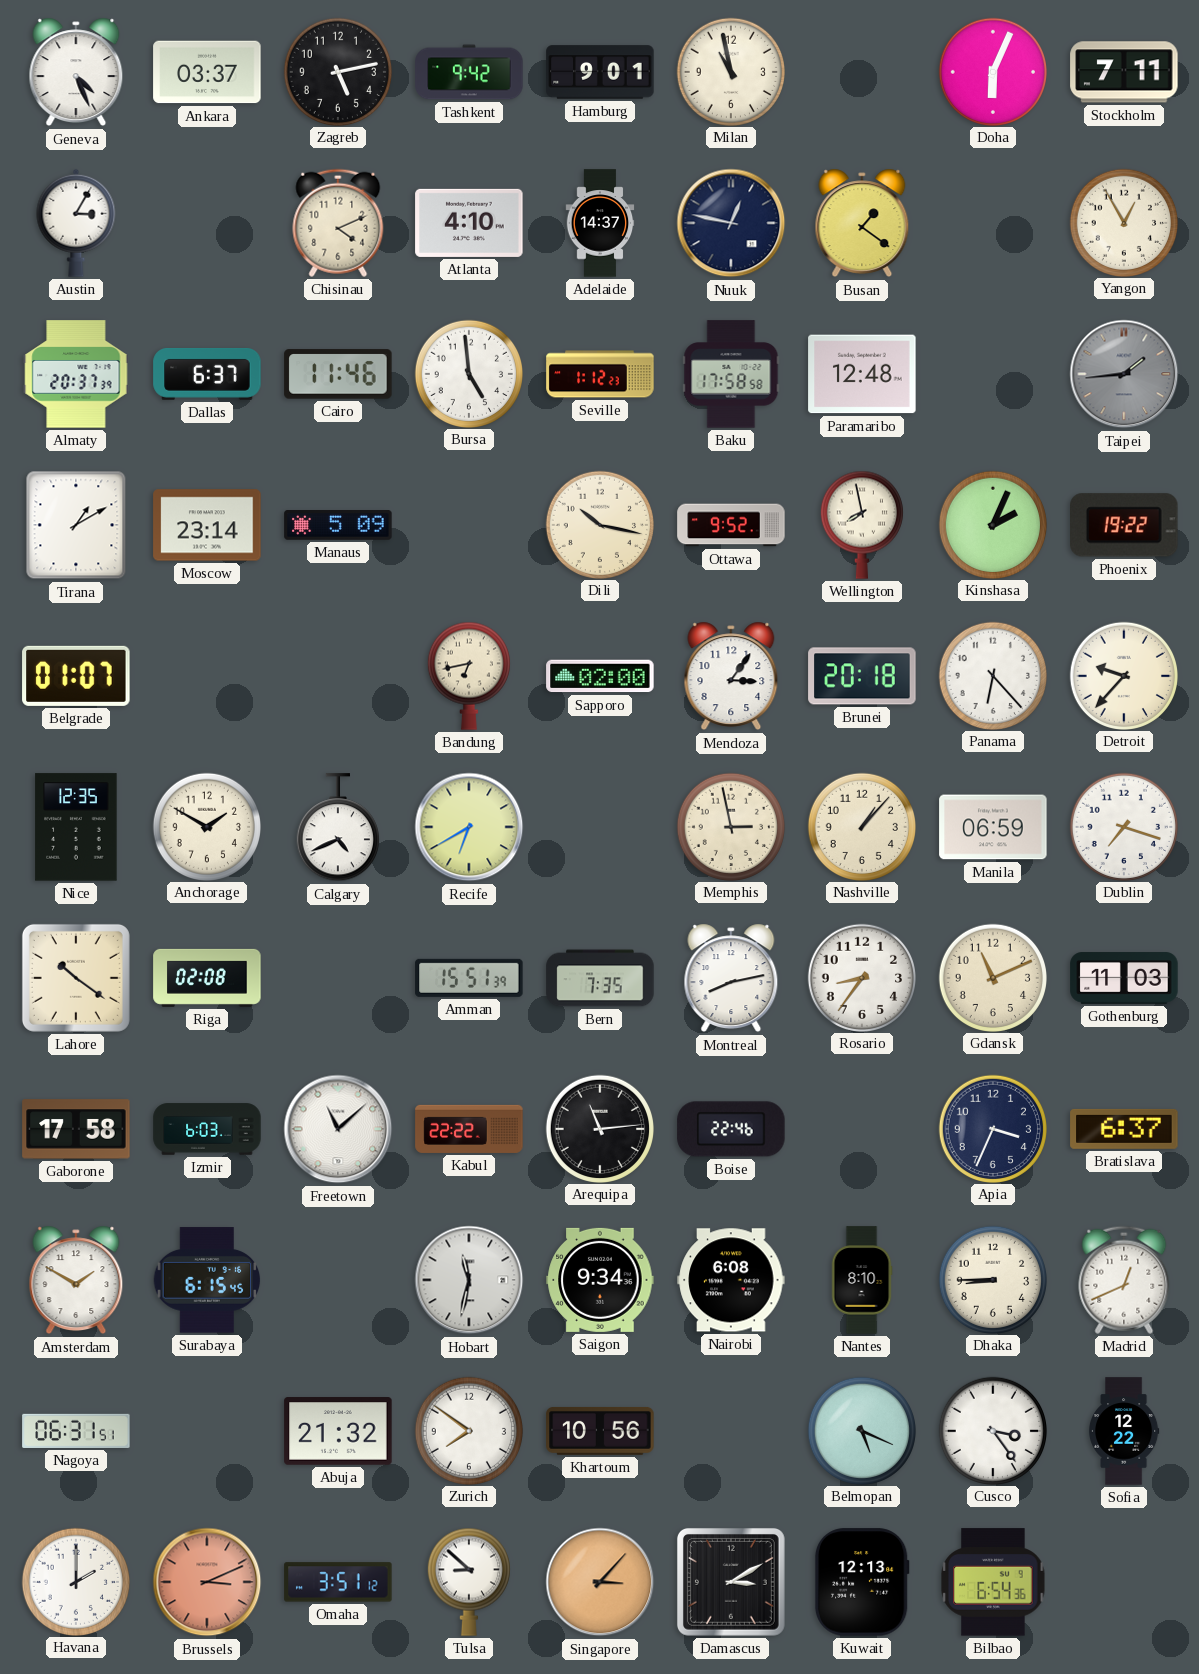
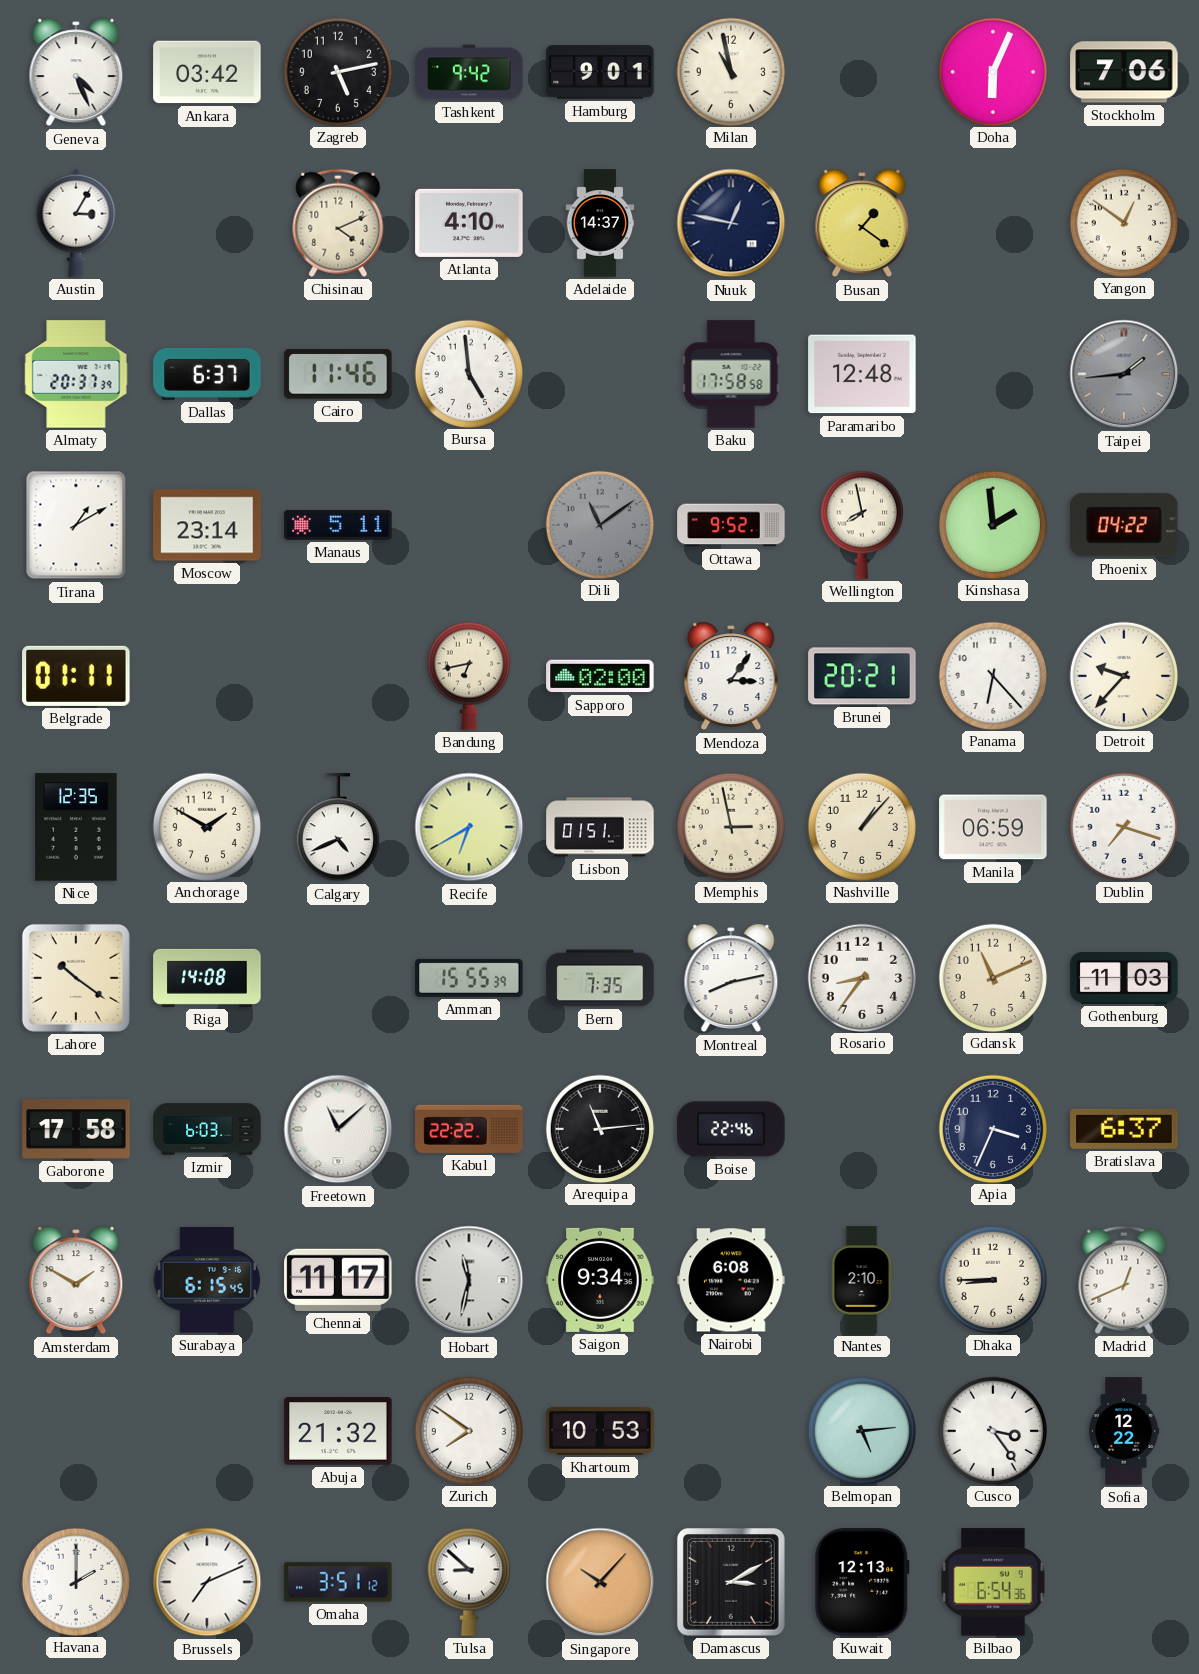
Ankara: 03:37 -> 03:42
Stockholm: 7:11 -> 7:06
Yangon: 12:55 -> 12:51
Seville: 1:12 -> none
Manaus: 5:09 -> 5:11
Dili: 10:17 -> 11:09
Dili dial: cream -> grey
Kinshasa: 2:04 -> 1:59
Phoenix: 19:22 -> 04:22
Belgrade: 01:07 -> 01:11
Brunei: 20:18 -> 20:21
Lisbon: none -> 01:51
Riga: 02:08 -> 14:08
Amman: 15:51 -> 15:55
Chennai: none -> 11:17
Nantes: 8:10 -> 2:10
Nagoya: 06:31 -> none
Khartoum: 10:56 -> 10:53
Belmopan: 5:19 -> 5:14
Brussels: 3:11 -> 7:11
Brussels dial: salmon -> white
Singapore: 3:07 -> 10:07
